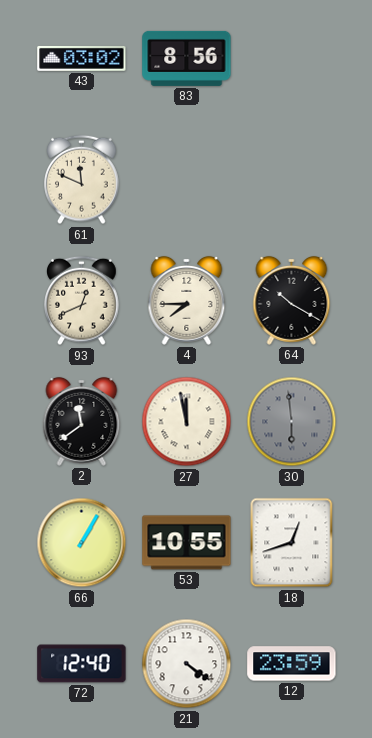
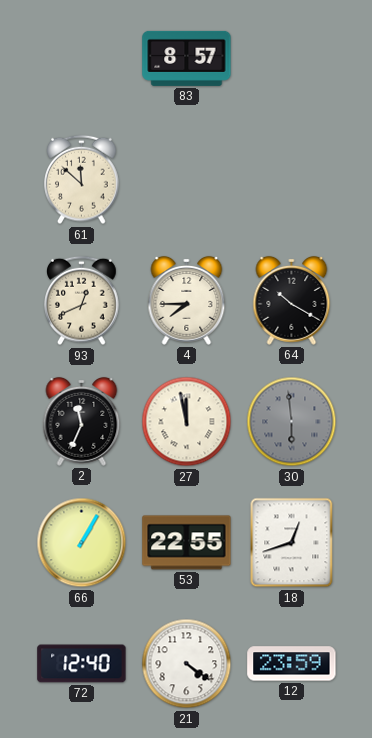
43: 03:02 -> none
83: 8:56 -> 8:57
61: 11:49 -> 11:52
2: 11:39 -> 11:34
53: 10:55 -> 22:55
